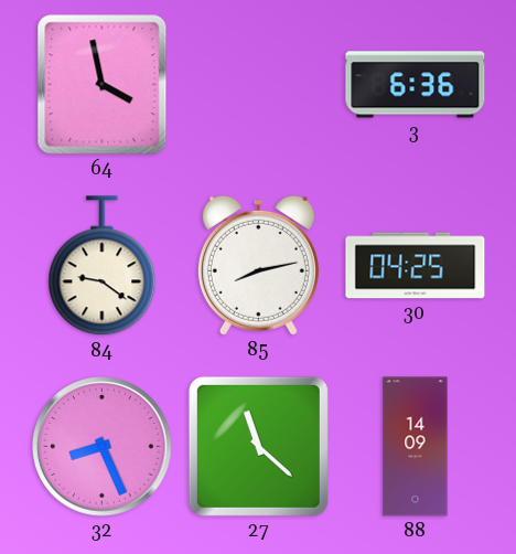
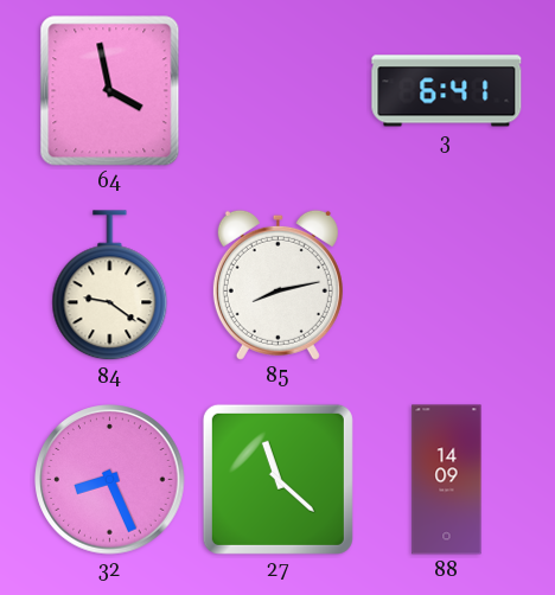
3: 6:36 -> 6:41
30: 04:25 -> none
